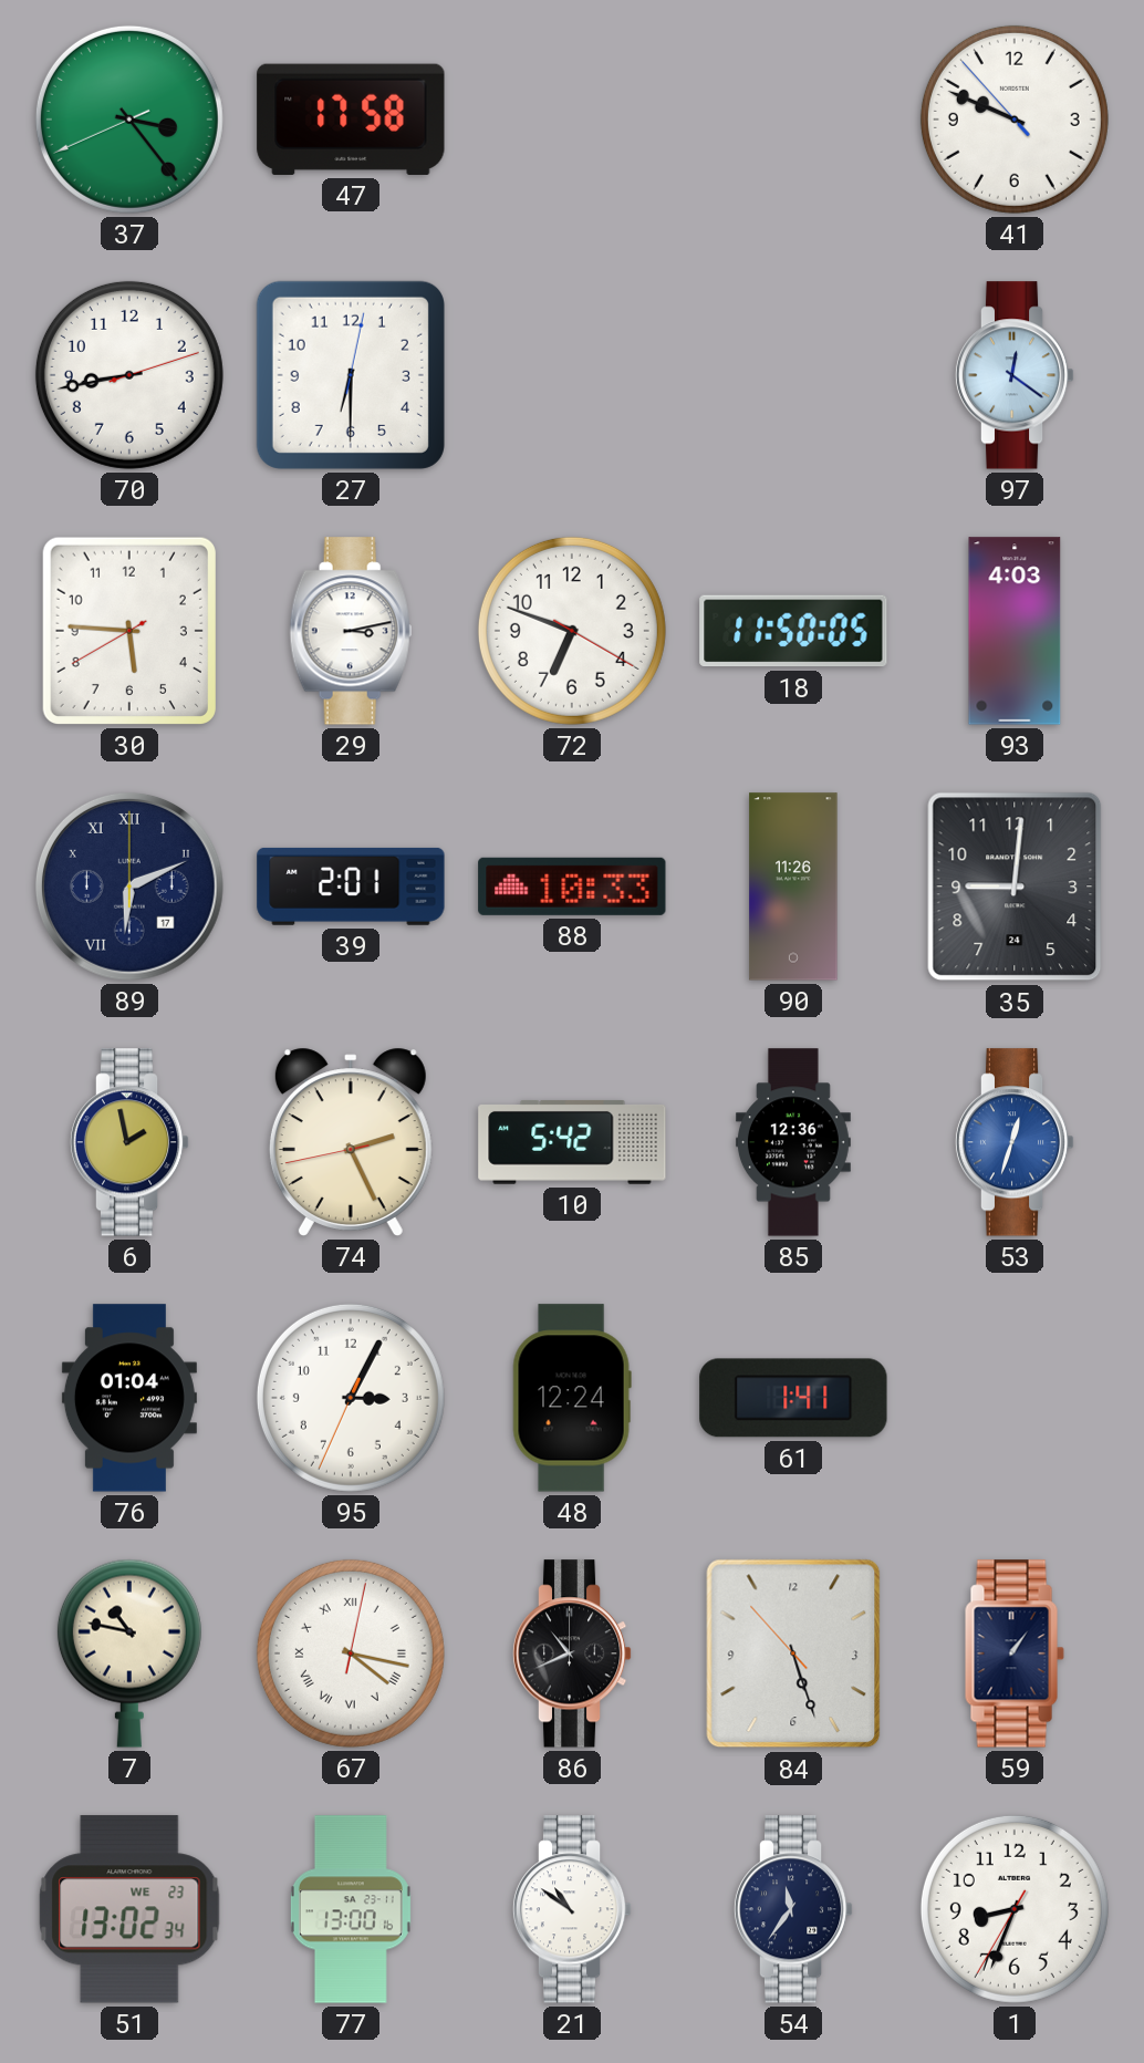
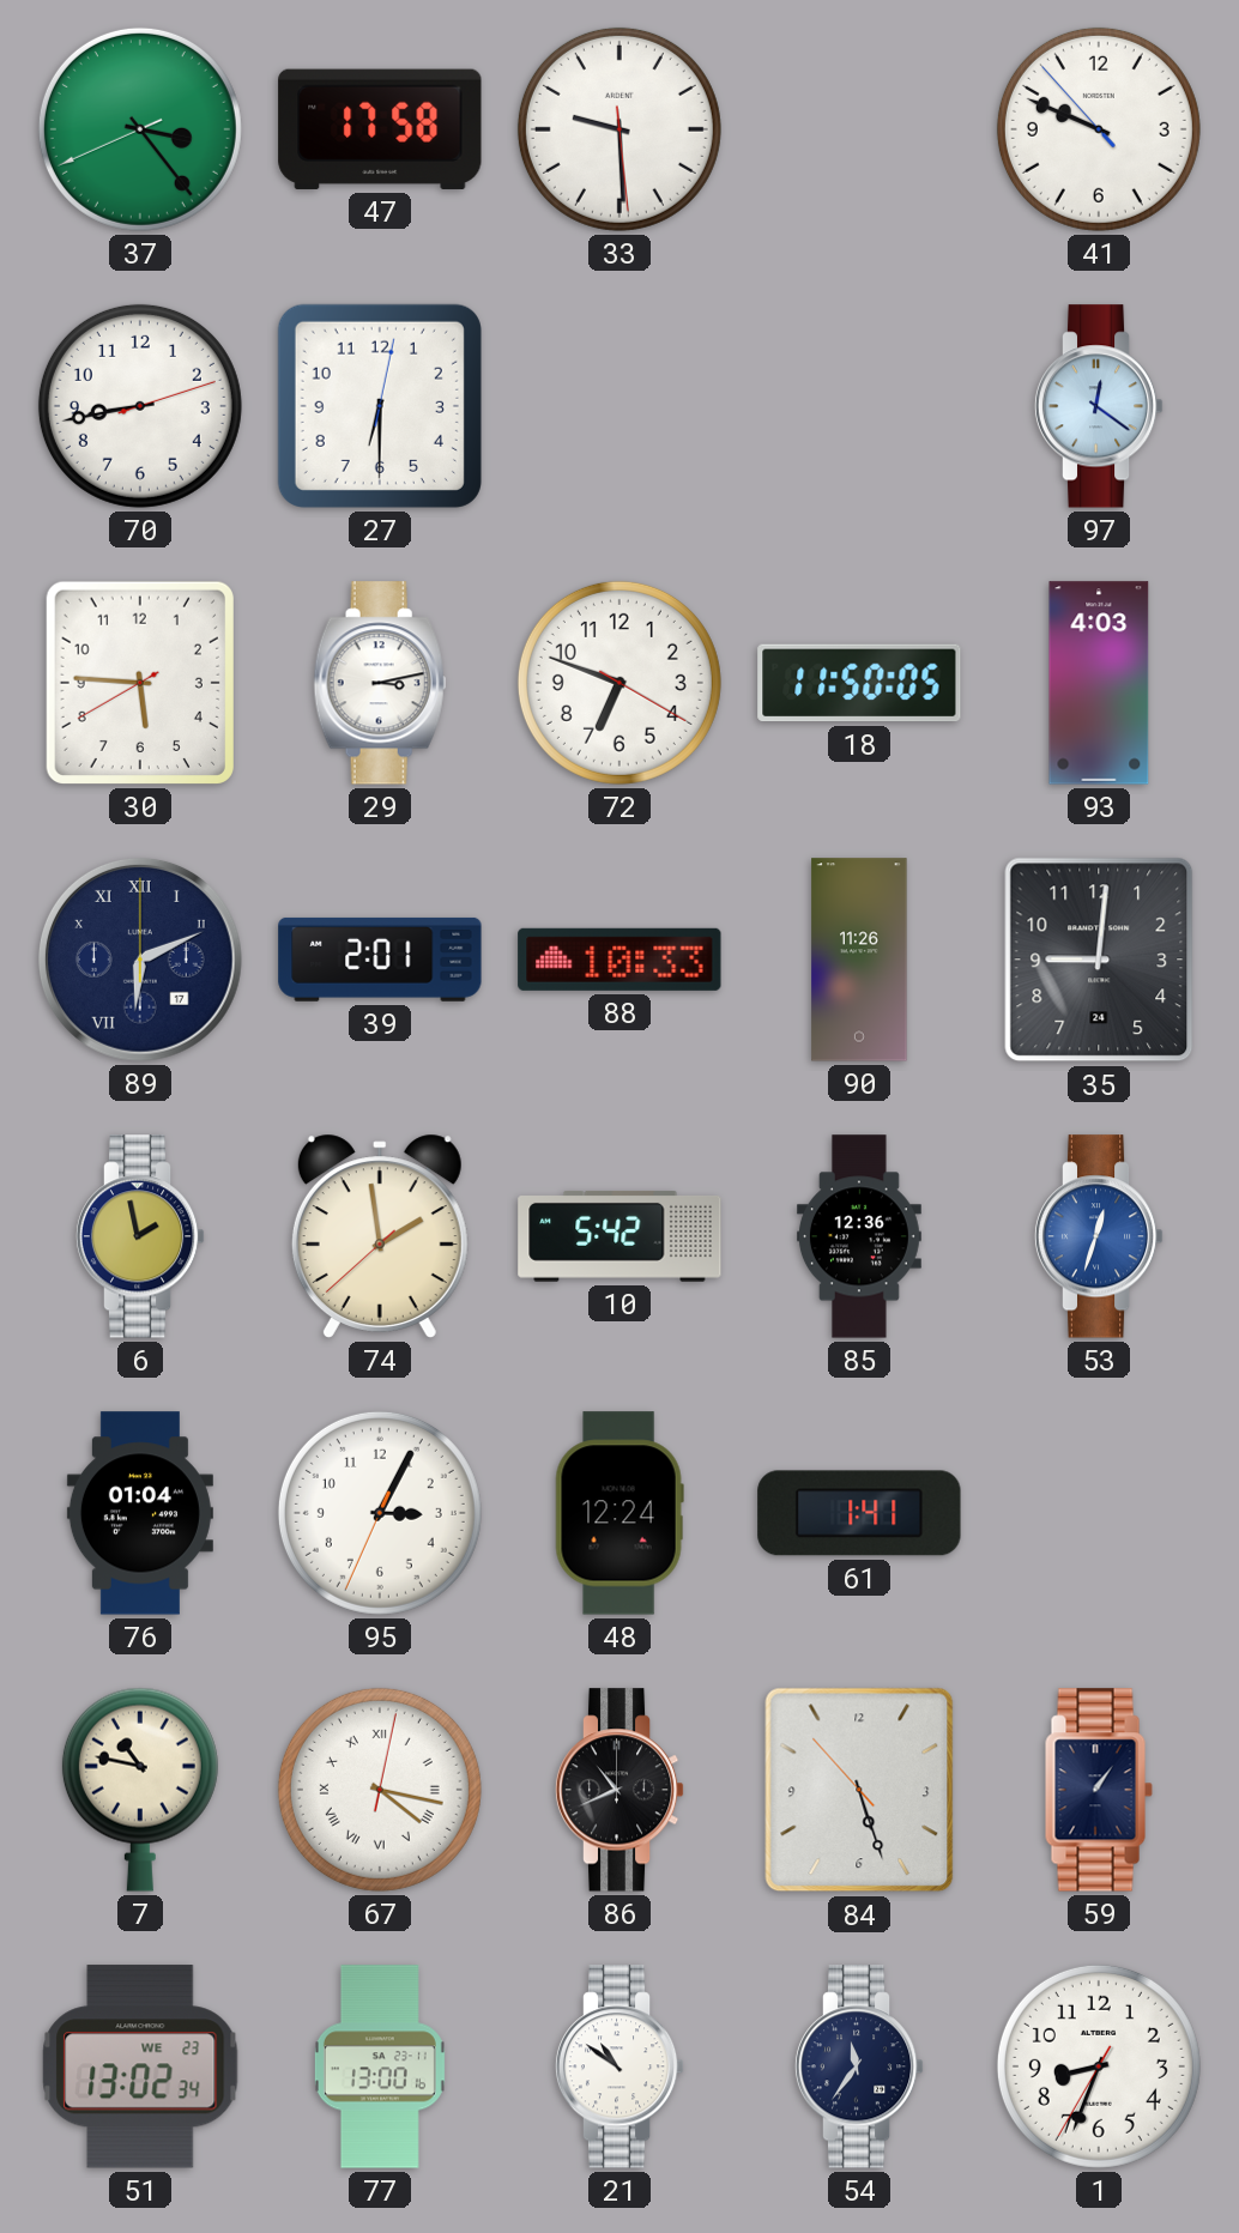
33: none -> 9:29
74: 2:25 -> 1:58
